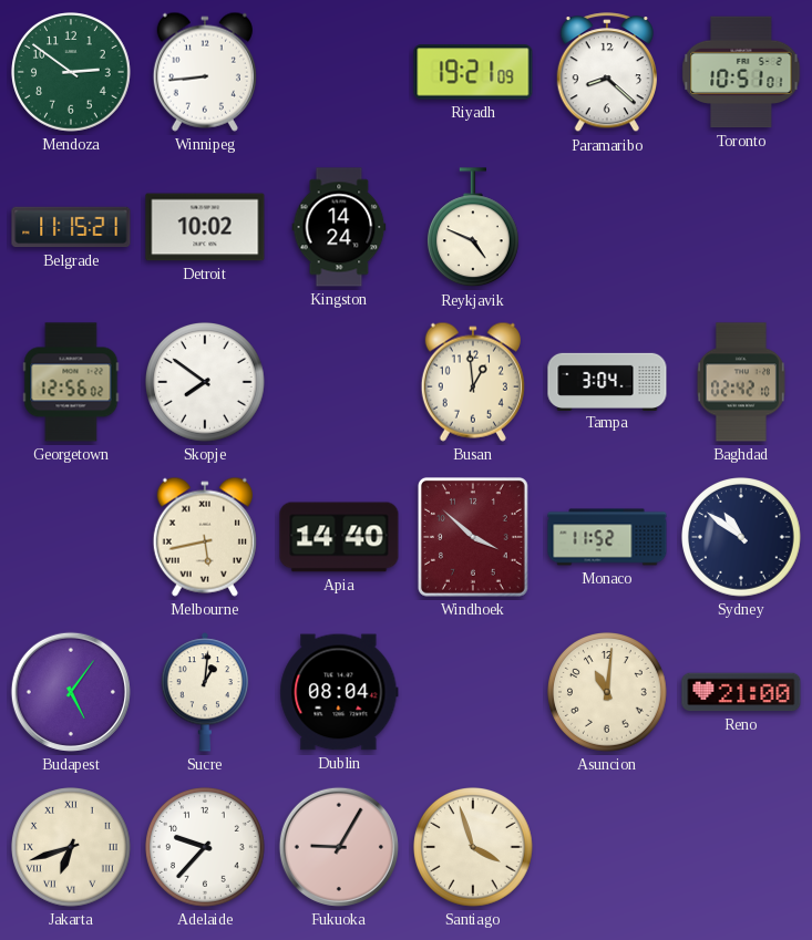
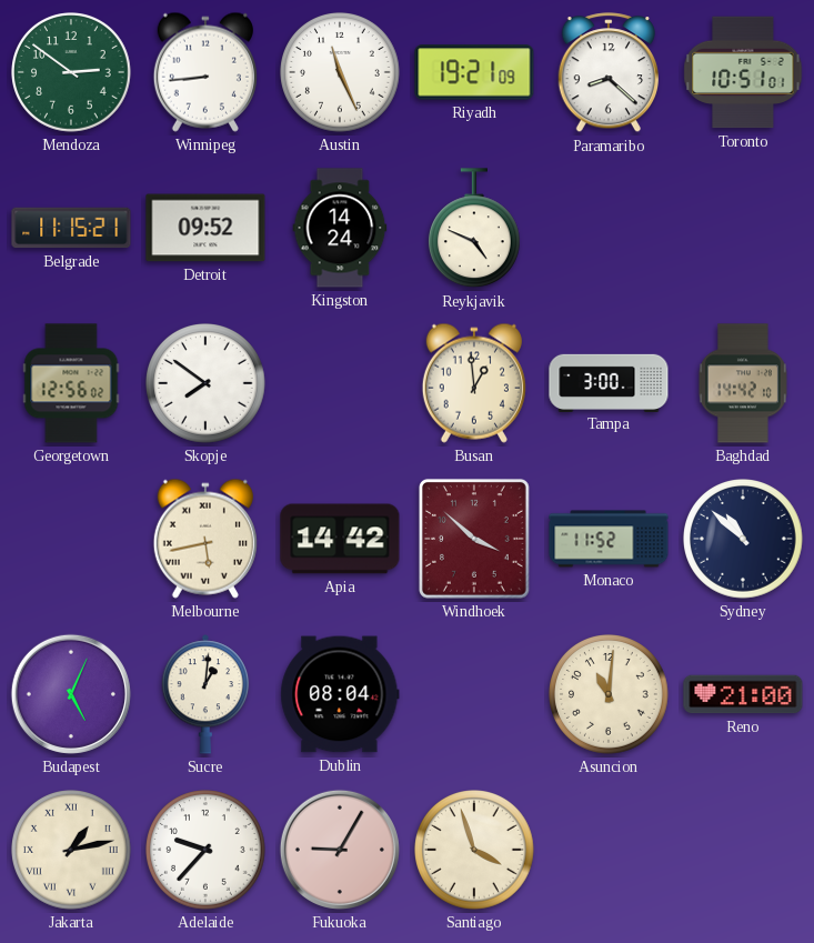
Austin: none -> 11:26
Detroit: 10:02 -> 09:52
Tampa: 3:04 -> 3:00
Baghdad: 02:42 -> 14:42
Apia: 14:40 -> 14:42
Sydney: 10:51 -> 10:52
Budapest: 5:06 -> 5:04
Jakarta: 6:42 -> 1:13
